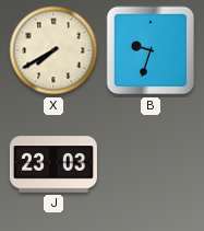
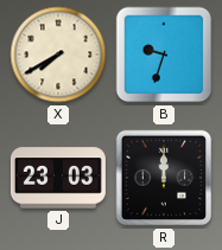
R: none -> 12:00
